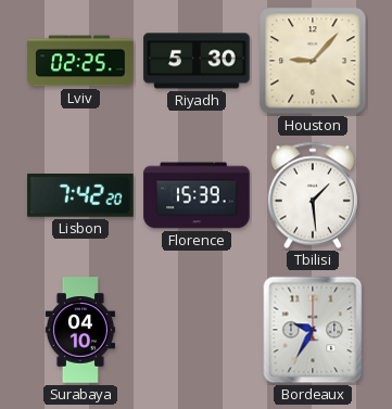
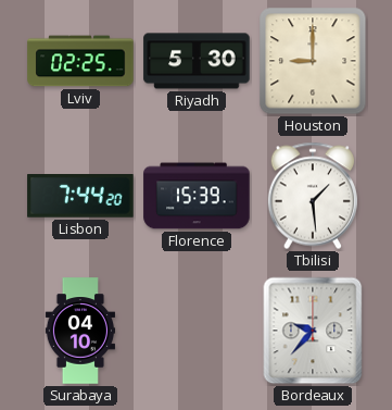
Houston: 9:07 -> 9:00
Lisbon: 7:42 -> 7:44
Bordeaux: 9:35 -> 9:37
